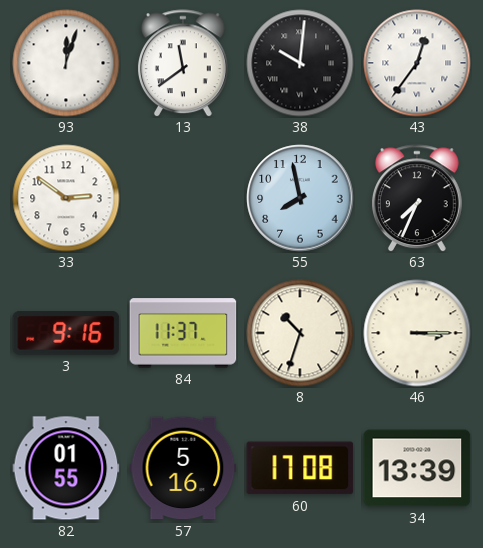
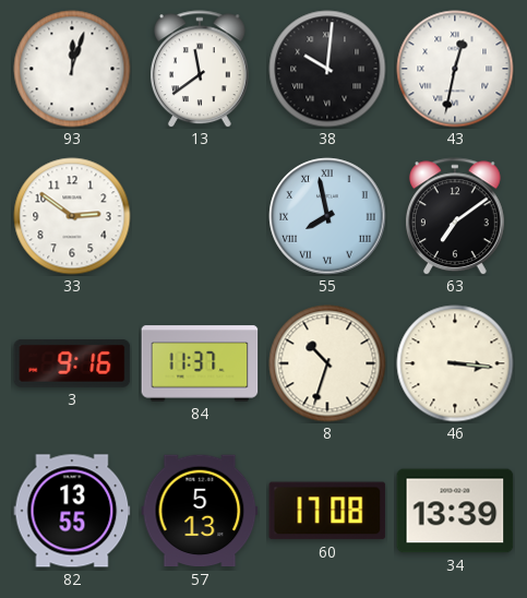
43: 12:36 -> 12:32
55 numerals: Arabic -> Roman
63: 7:34 -> 7:09
46: 3:15 -> 3:16
82: 01:55 -> 13:55
57: 5:16 -> 5:13
